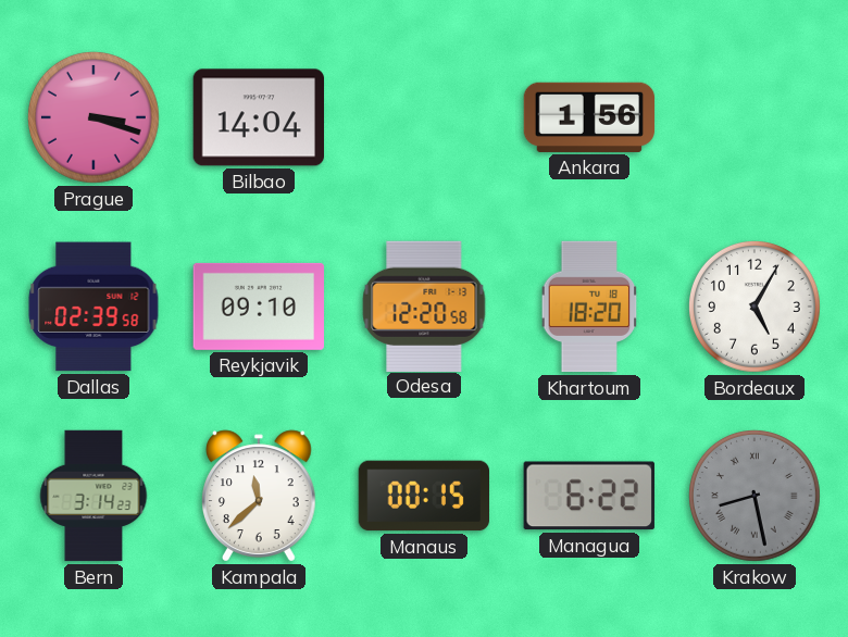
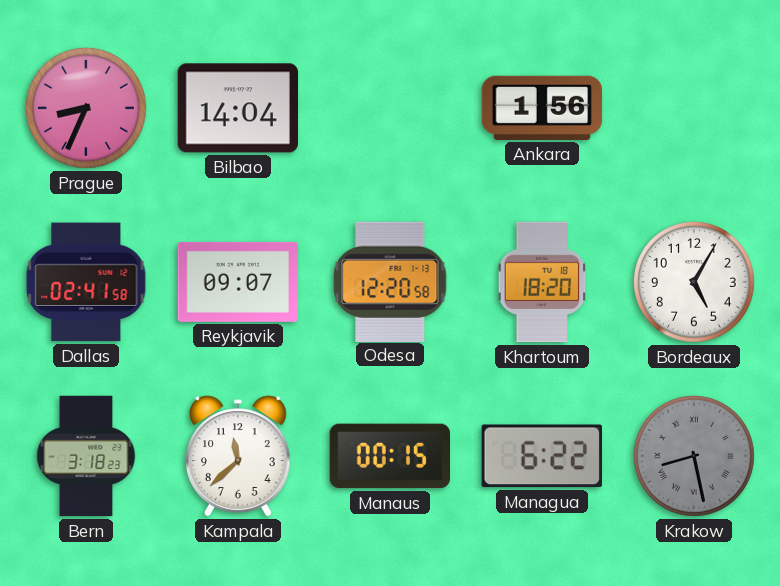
Prague: 3:18 -> 8:34
Dallas: 02:39 -> 02:41
Reykjavik: 09:10 -> 09:07
Bern: 3:14 -> 3:18
